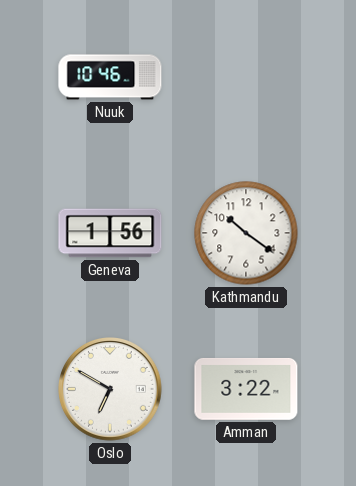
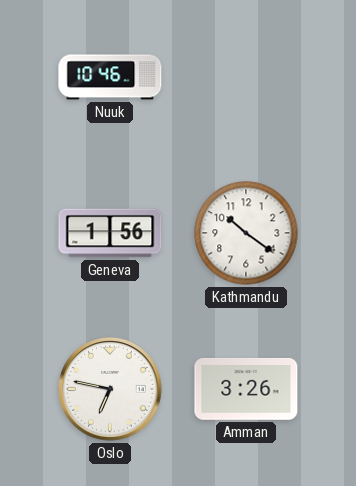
Oslo: 6:50 -> 6:47
Amman: 3:22 -> 3:26
